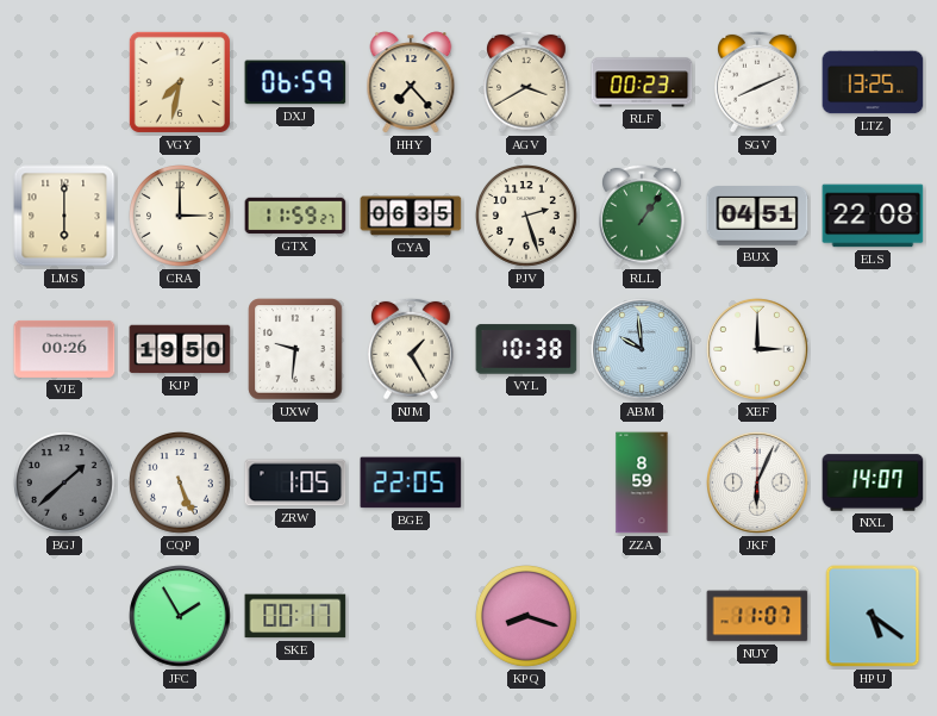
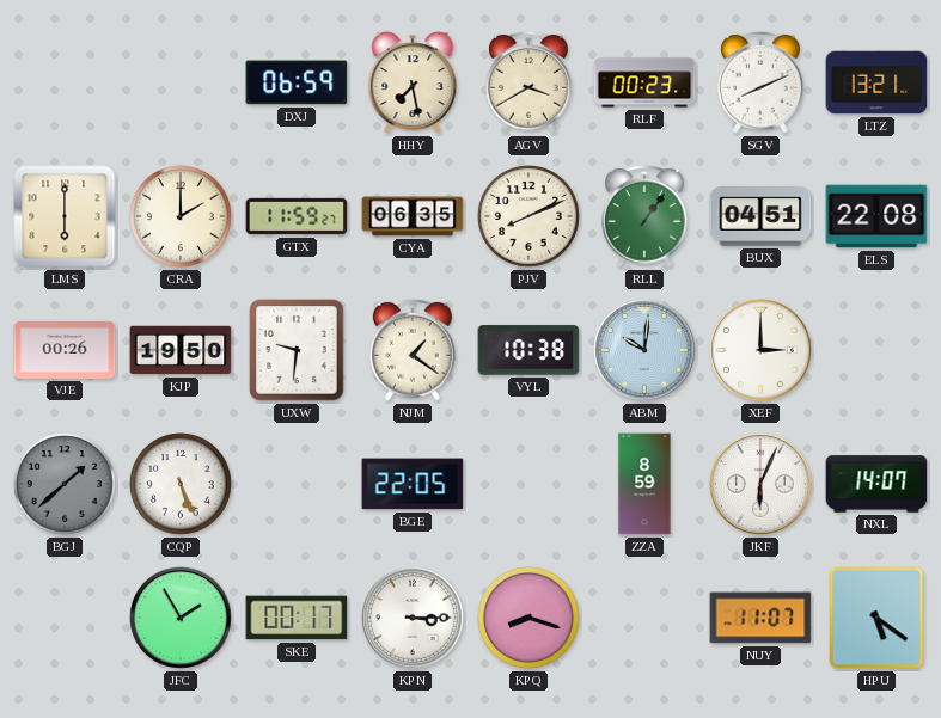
VGY: 7:32 -> none
HHY: 7:23 -> 7:28
LTZ: 13:25 -> 13:21
CRA: 3:00 -> 2:00
PJV: 2:27 -> 8:11
NJM: 1:25 -> 1:21
ABM: 9:59 -> 10:01
ZRW: 1:05 -> none
KPN: none -> 3:15
